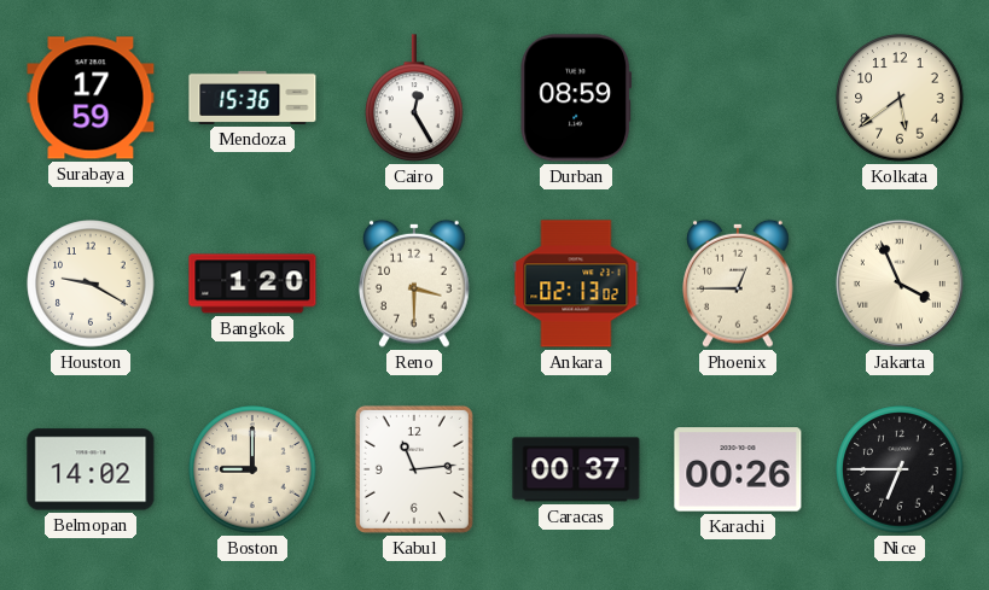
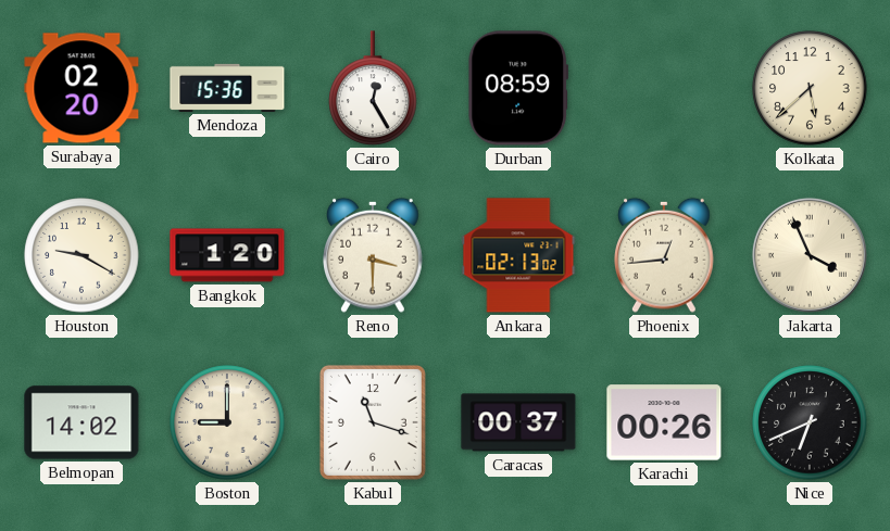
Surabaya: 17:59 -> 02:20
Kolkata: 5:39 -> 5:38
Phoenix: 12:45 -> 12:44
Kabul: 11:14 -> 11:18
Nice: 6:45 -> 6:41
